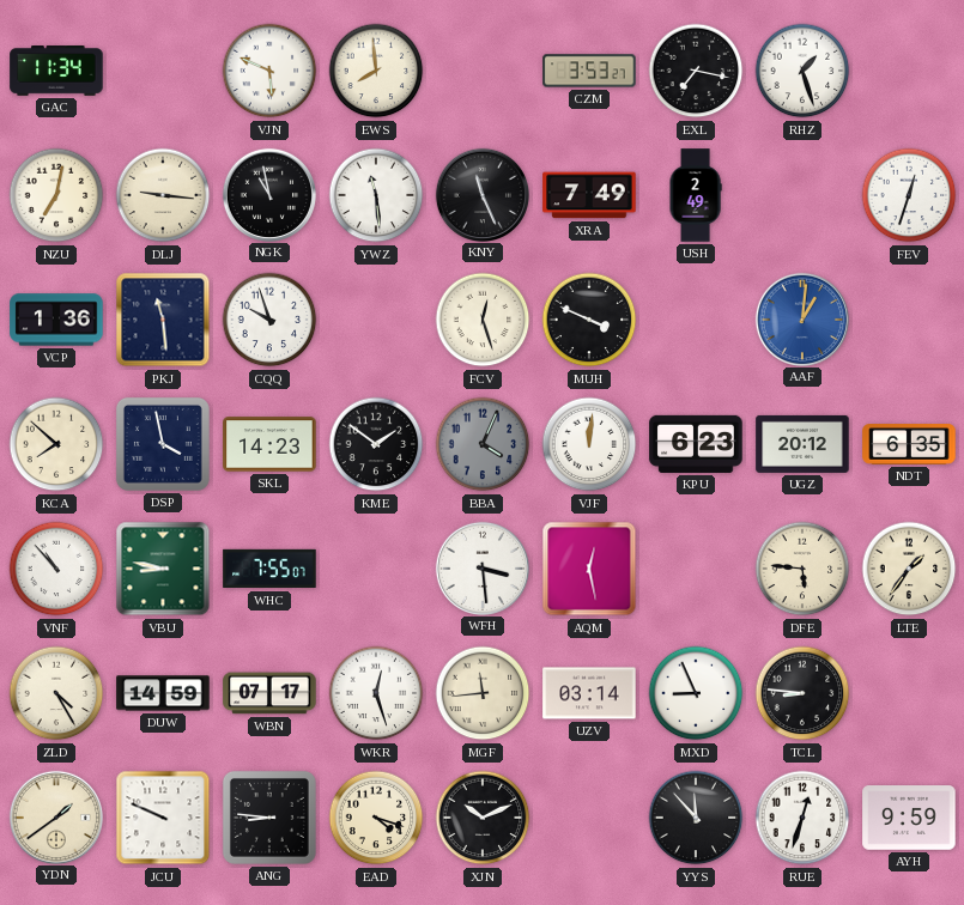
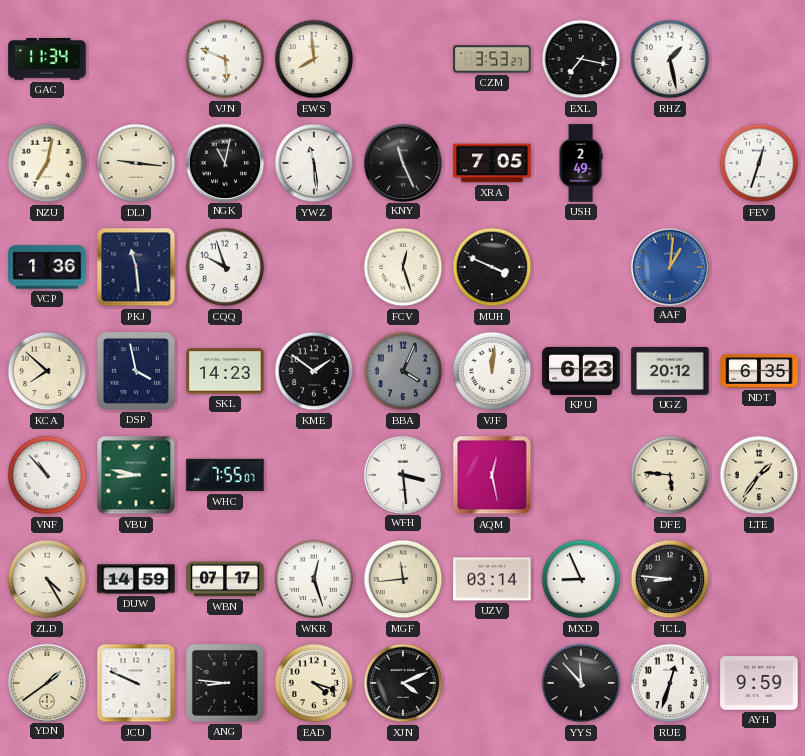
RHZ: 1:27 -> 1:28
NGK: 10:58 -> 11:02
XRA: 7:49 -> 7:05
XJN: 10:11 -> 4:11
